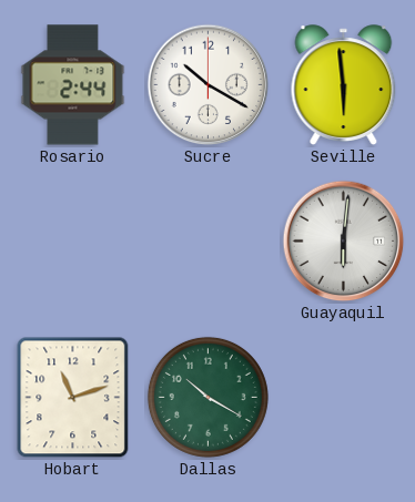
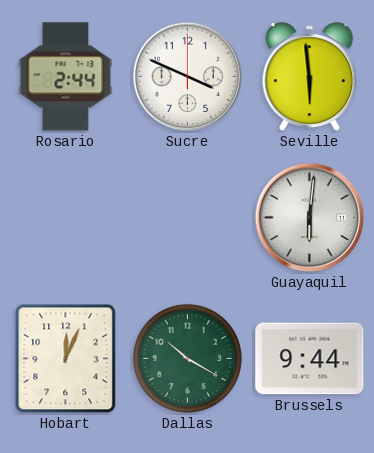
Sucre: 10:20 -> 3:49
Hobart: 11:12 -> 12:04
Brussels: none -> 9:44
